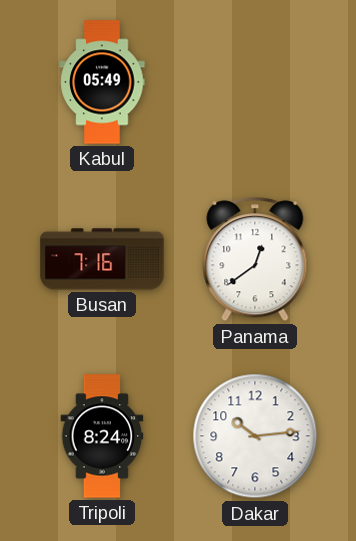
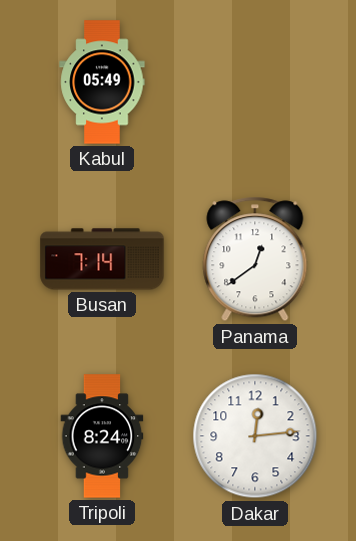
Busan: 7:16 -> 7:14
Dakar: 10:14 -> 12:14
